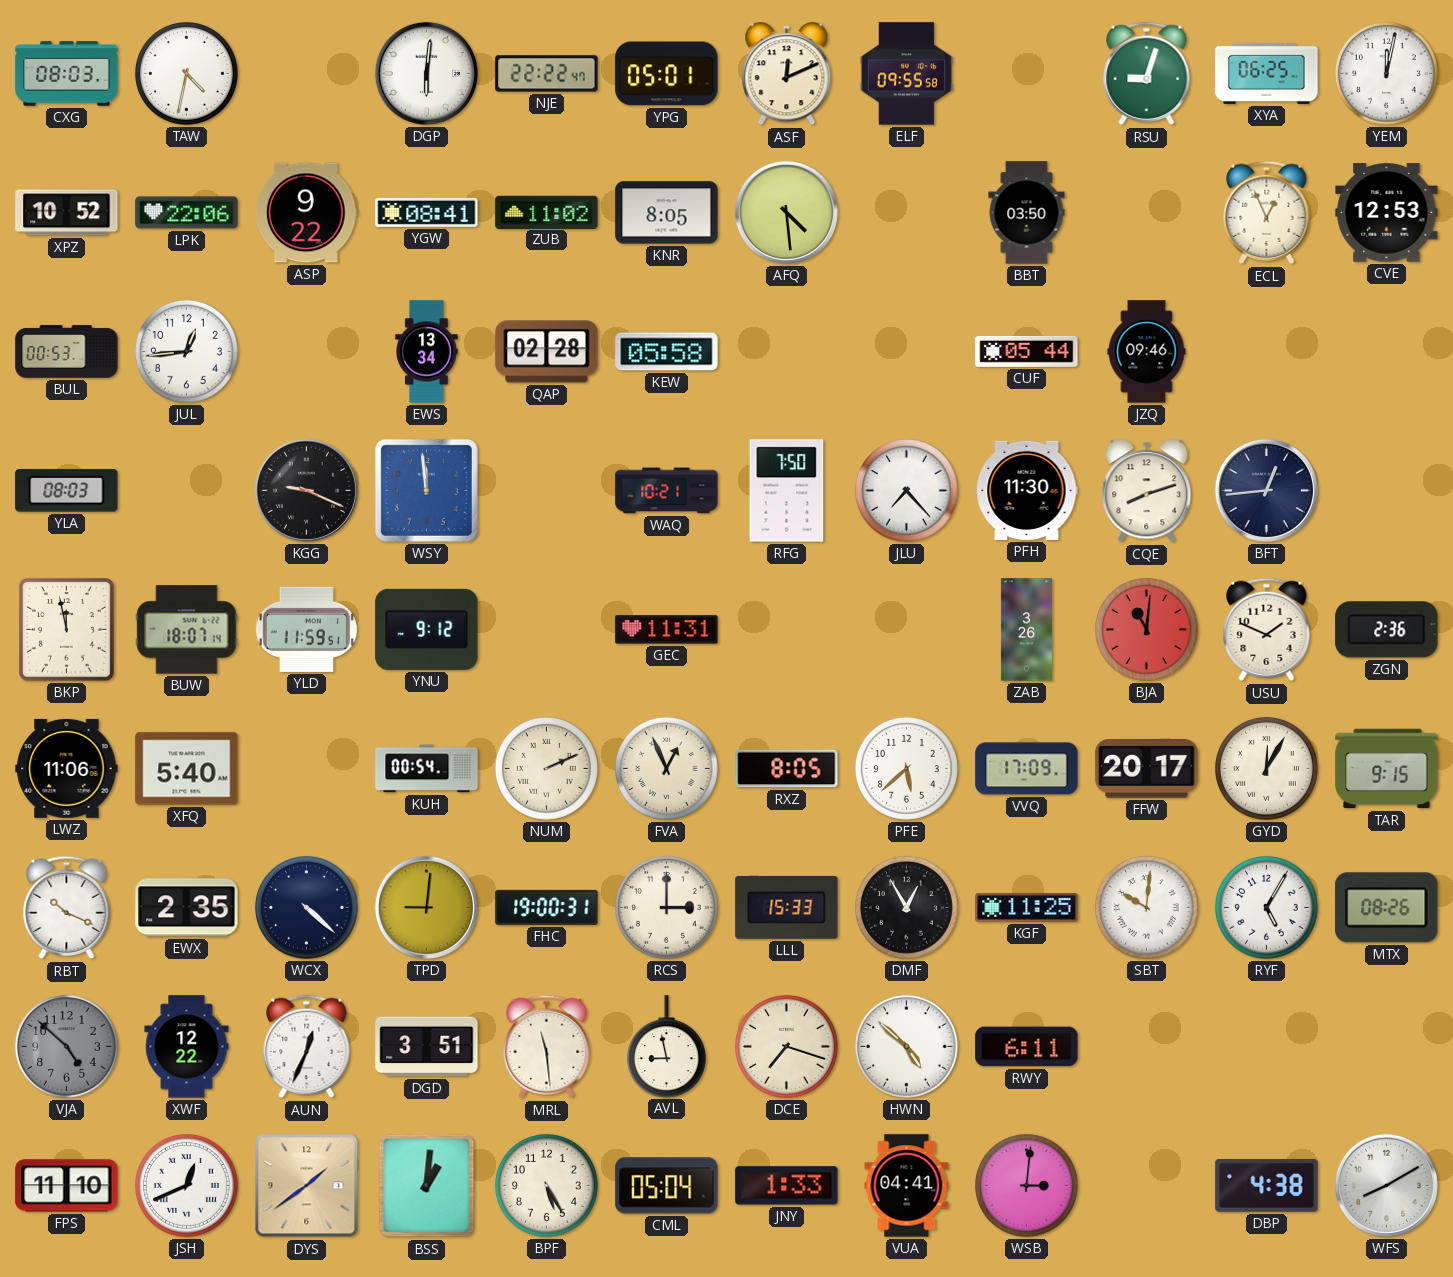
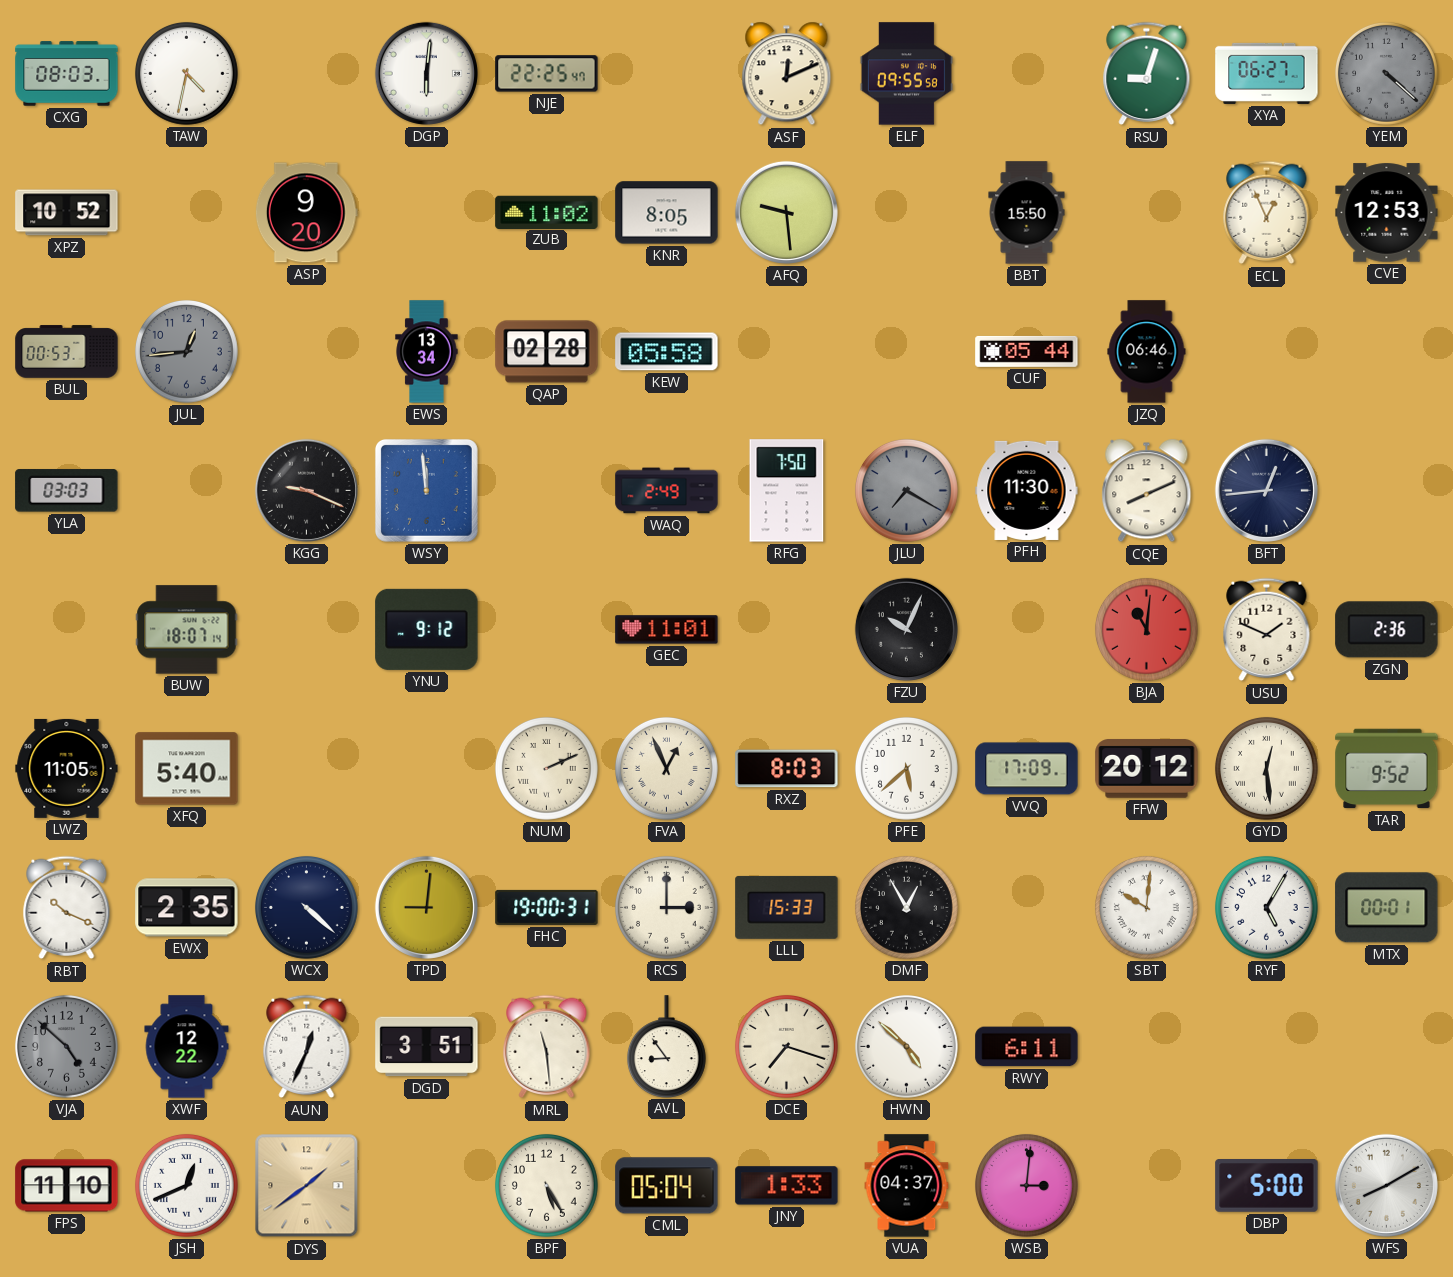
NJE: 22:22 -> 22:25
YPG: 05:01 -> none
XYA: 06:25 -> 06:27
YEM: 12:02 -> 4:22
YEM dial: white -> grey
LPK: 22:06 -> none
ASP: 9:22 -> 9:20
YGW: 08:41 -> none
AFQ: 4:29 -> 9:29
BBT: 03:50 -> 15:50
JUL dial: white -> grey
JZQ: 09:46 -> 06:46
YLA: 08:03 -> 03:03
WAQ: 10:21 -> 2:49
JLU: 7:23 -> 7:20
JLU dial: white -> grey
CQE: 8:12 -> 8:11
BKP: 11:58 -> none
YLD: 11:59 -> none
GEC: 11:31 -> 11:01
FZU: none -> 10:04
ZAB: 3:26 -> none
LWZ: 11:06 -> 11:05
KUH: 00:54 -> none
RXZ: 8:05 -> 8:03
FFW: 20:17 -> 20:12
GYD: 12:05 -> 12:29
TAR: 9:15 -> 9:52
KGF: 11:25 -> none
MTX: 08:26 -> 00:01
AVL: 8:58 -> 8:54
BSS: 1:01 -> none
VUA: 04:41 -> 04:37
DBP: 4:38 -> 5:00
